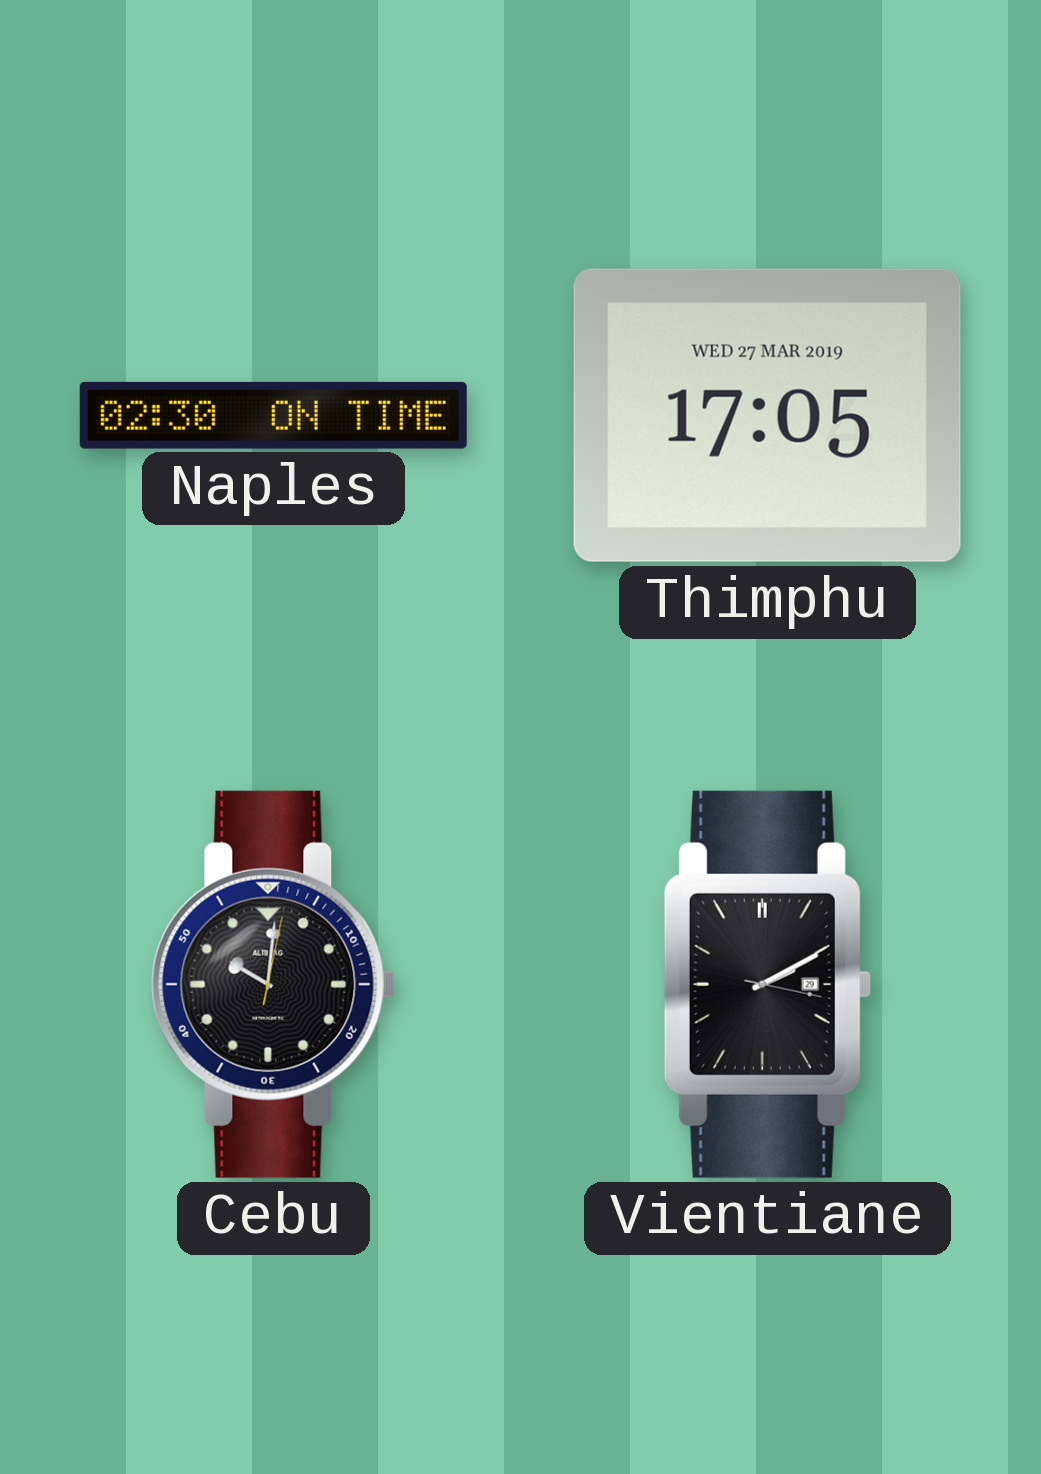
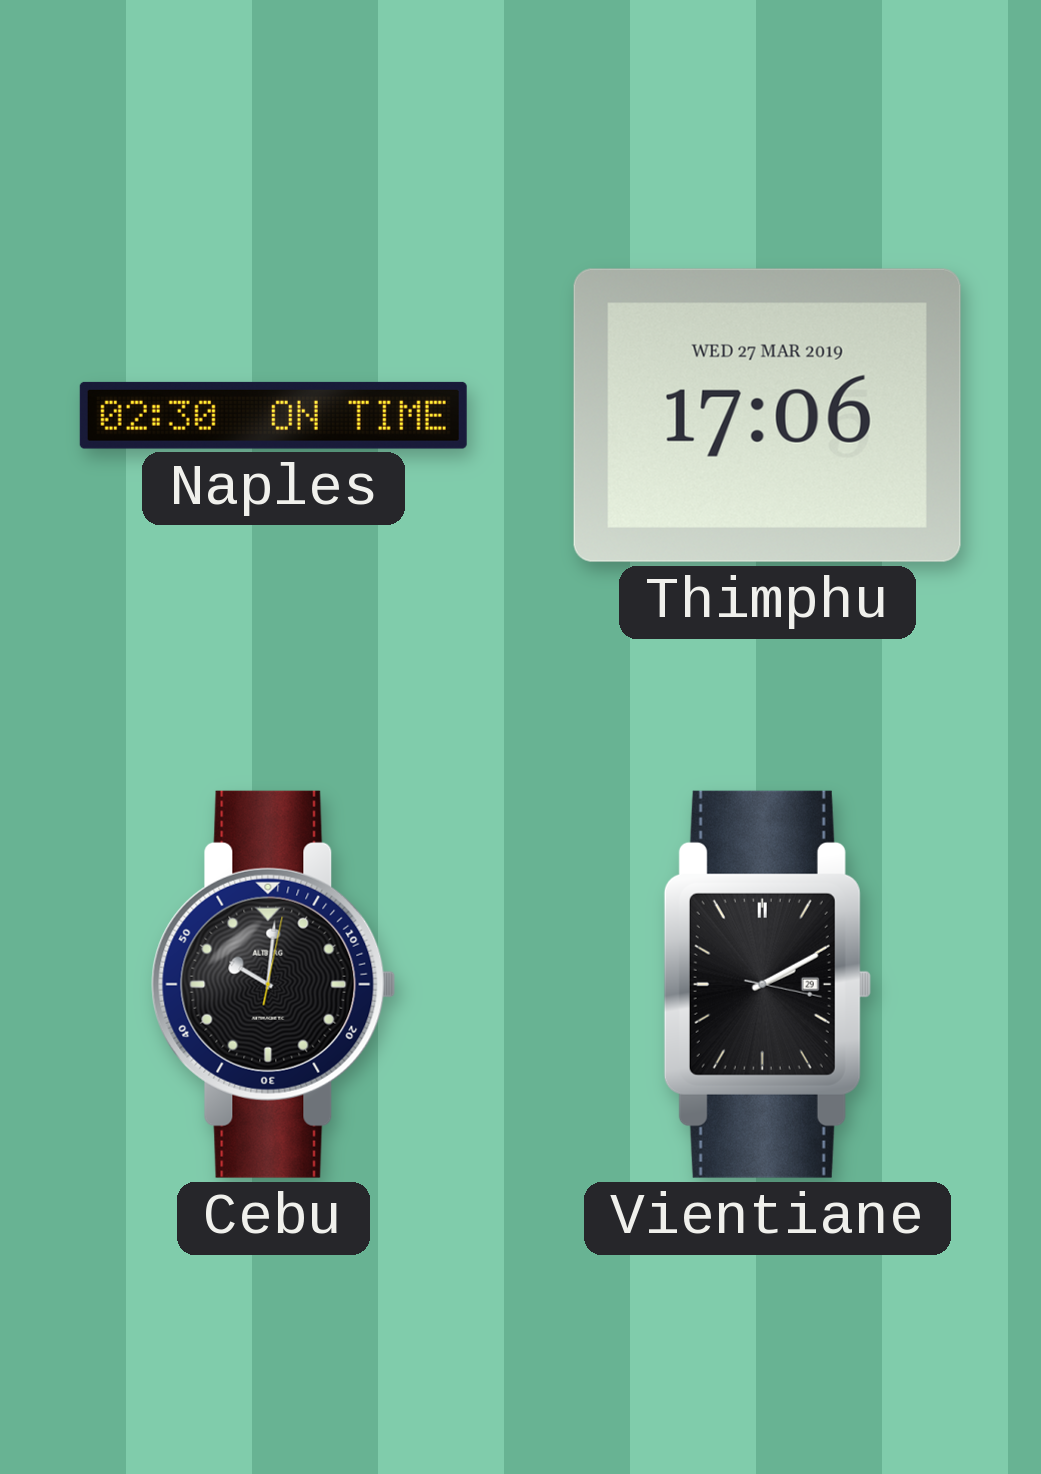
Thimphu: 17:05 -> 17:06
